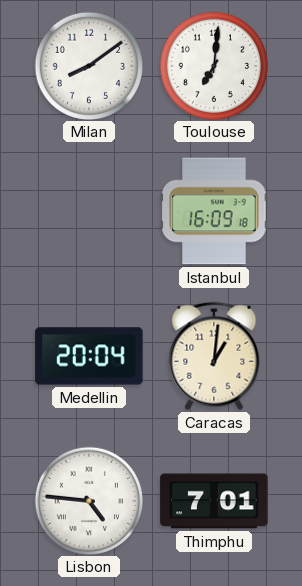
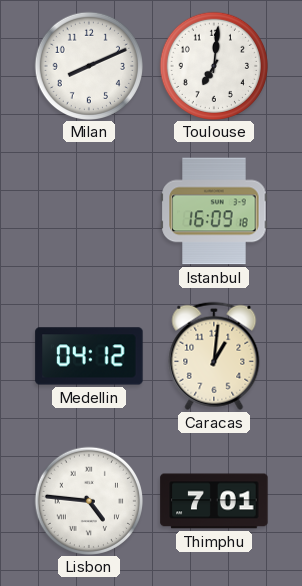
Milan: 8:09 -> 8:11
Medellin: 20:04 -> 04:12
